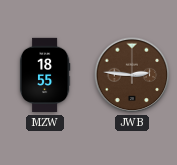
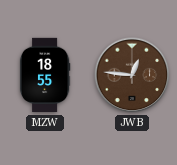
JWB: 2:46 -> 12:46
